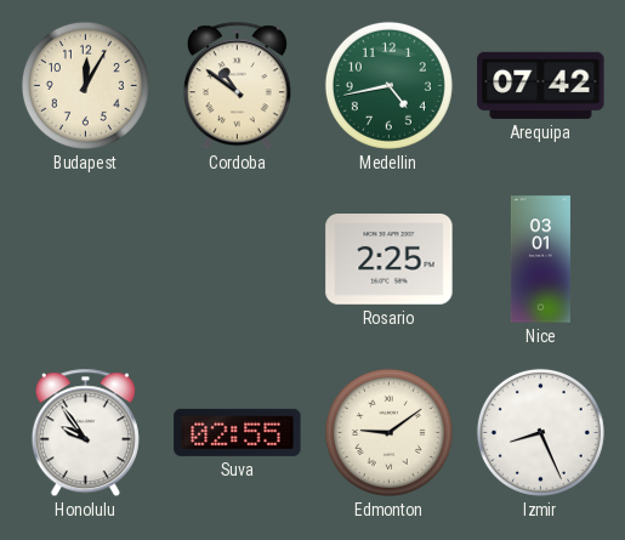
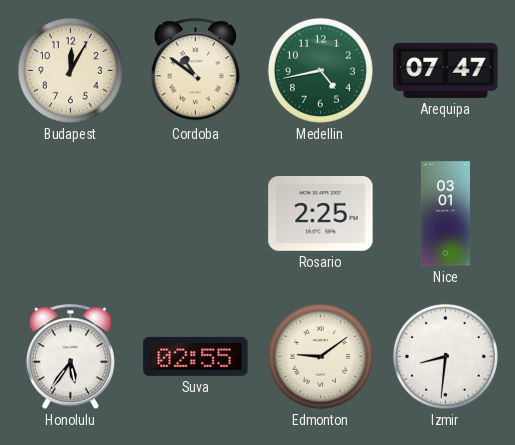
Arequipa: 07:42 -> 07:47
Honolulu: 9:54 -> 5:36
Izmir: 8:26 -> 8:31
